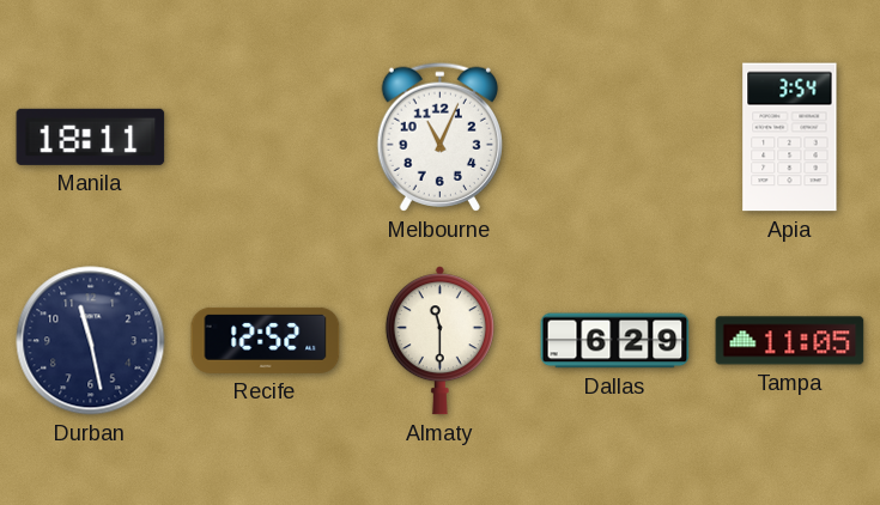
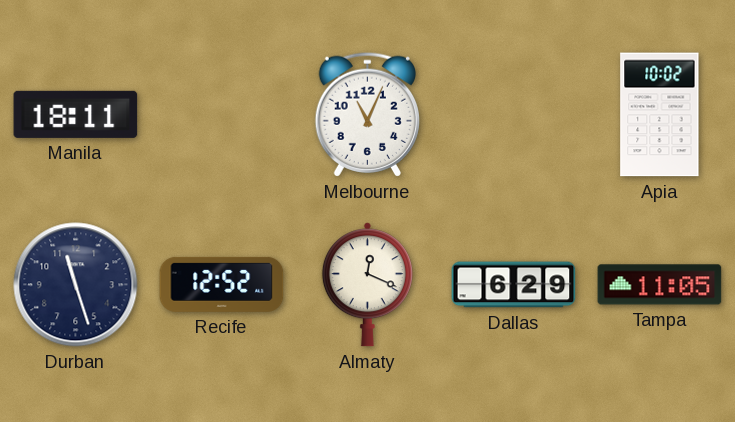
Apia: 3:54 -> 10:02
Durban: 11:28 -> 11:27
Almaty: 11:30 -> 12:19
